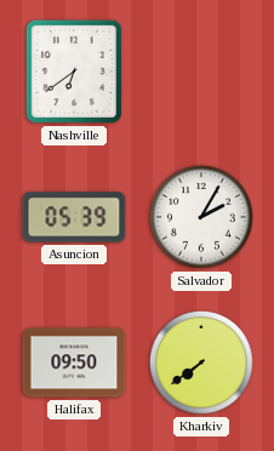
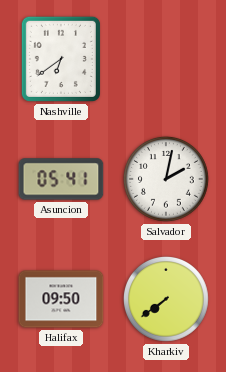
Asuncion: 05:39 -> 05:41
Salvador: 2:05 -> 2:02
